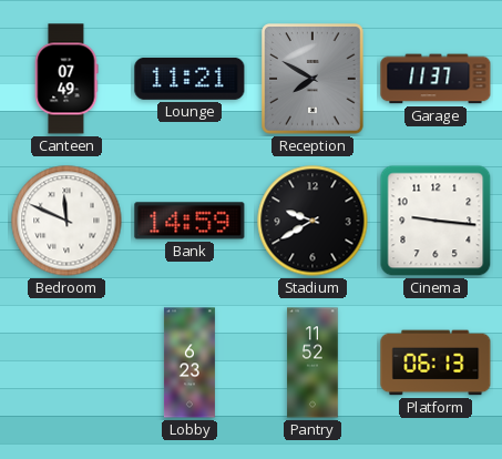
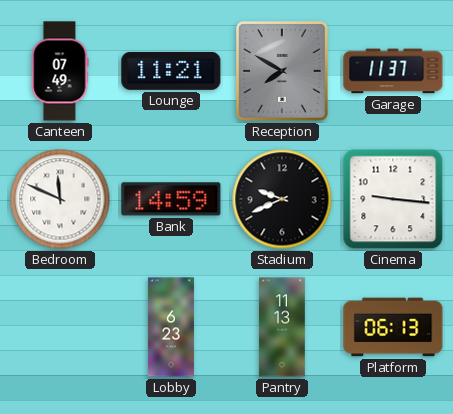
Stadium: 9:40 -> 9:41
Pantry: 11:52 -> 11:13
